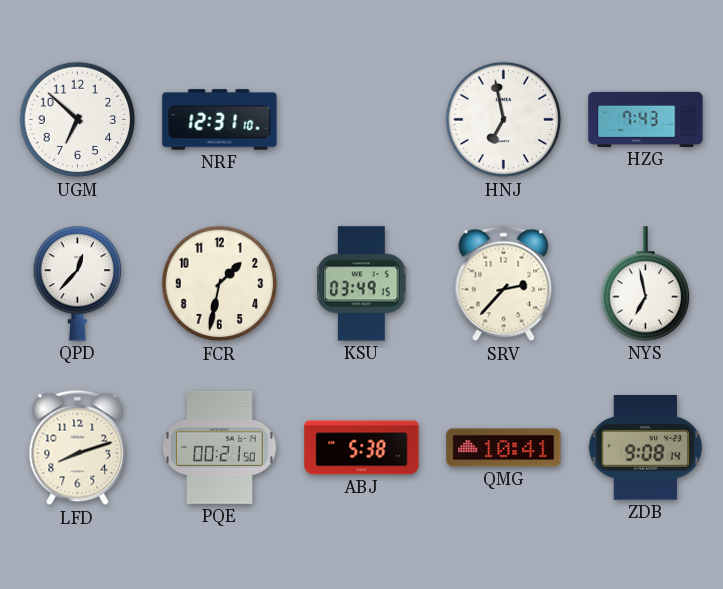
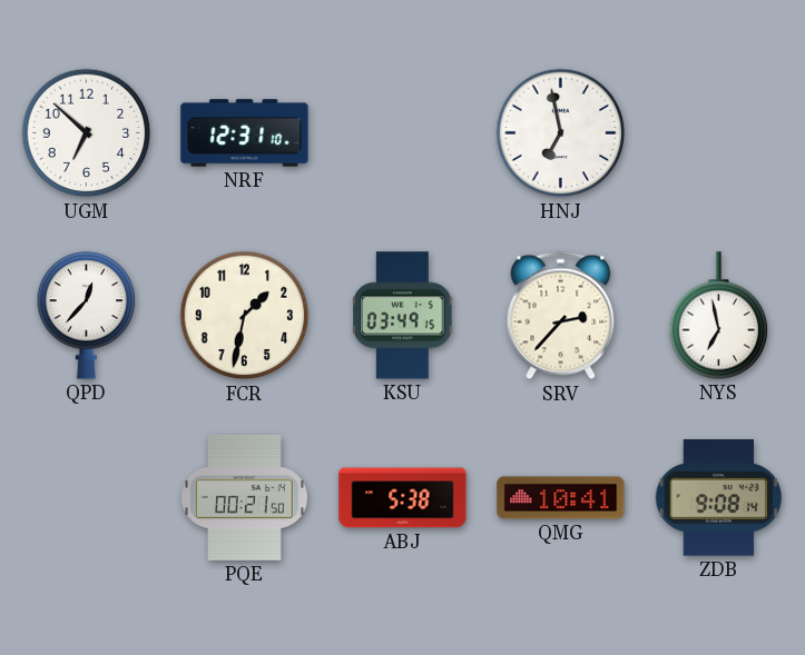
HZG: 7:43 -> none
LFD: 8:12 -> none
